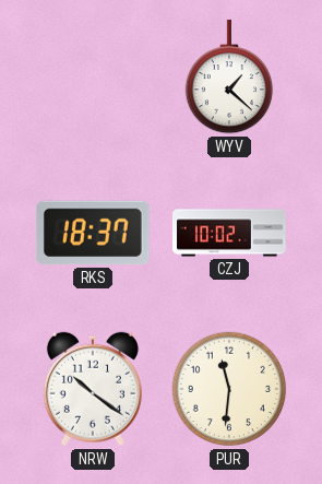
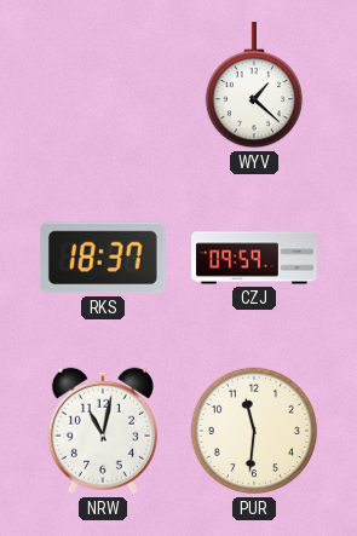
CZJ: 10:02 -> 09:59
NRW: 10:21 -> 11:02
